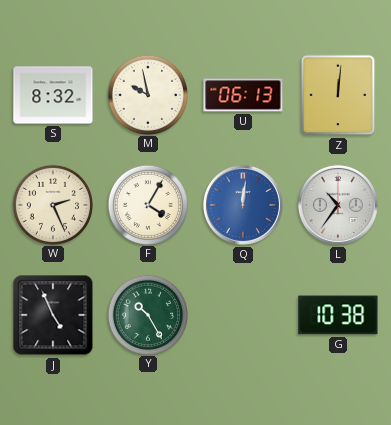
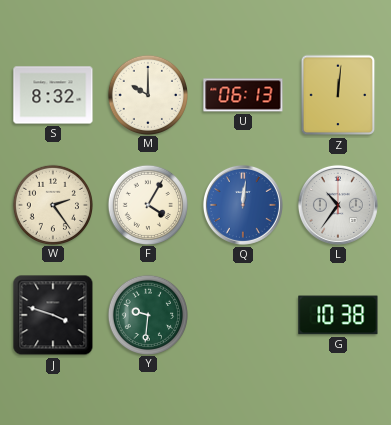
M: 9:58 -> 10:00
W: 2:26 -> 2:24
J: 4:56 -> 3:48
Y: 10:25 -> 9:31
